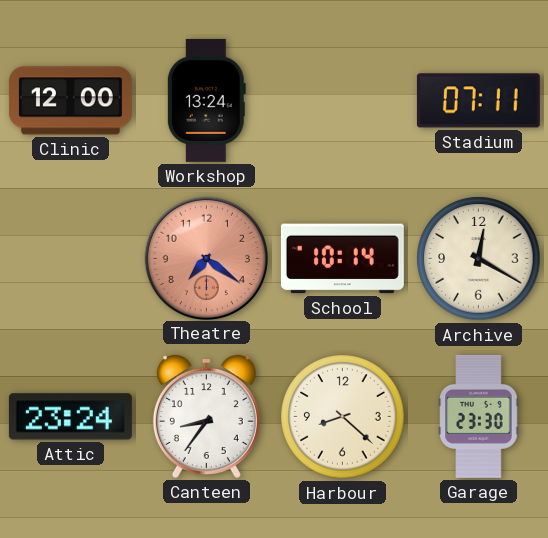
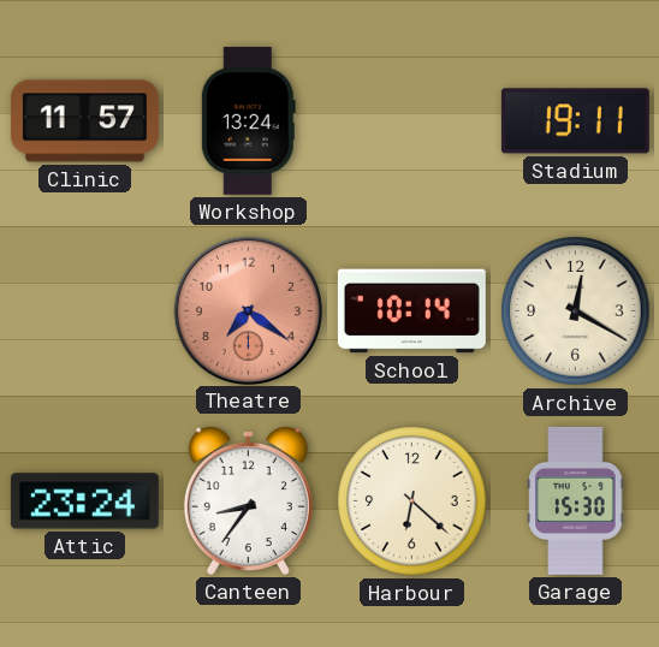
Clinic: 12:00 -> 11:57
Stadium: 07:11 -> 19:11
Harbour: 8:22 -> 6:22
Garage: 23:30 -> 15:30
